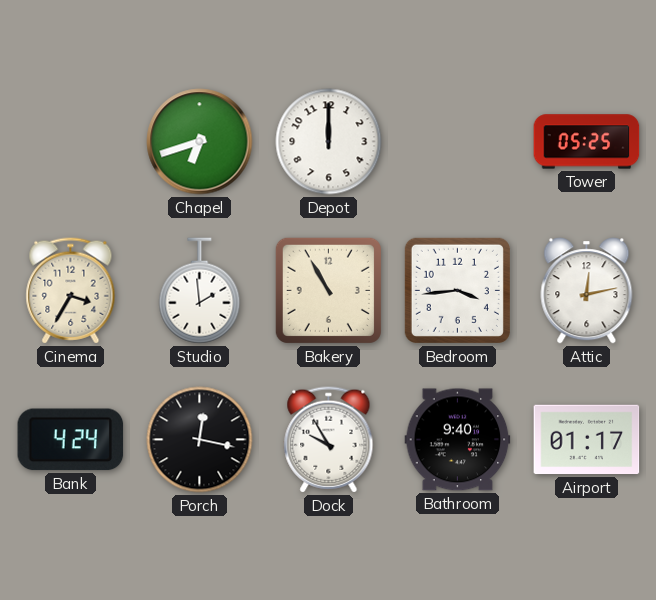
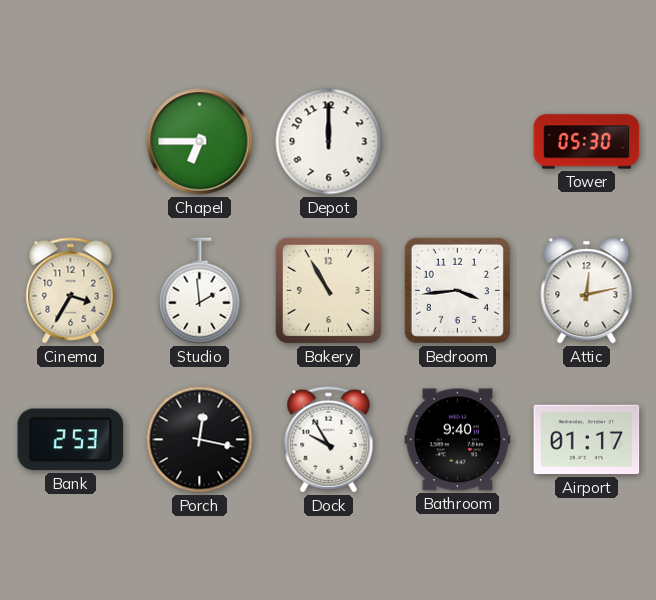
Chapel: 6:42 -> 6:45
Tower: 05:25 -> 05:30
Bank: 4:24 -> 2:53
